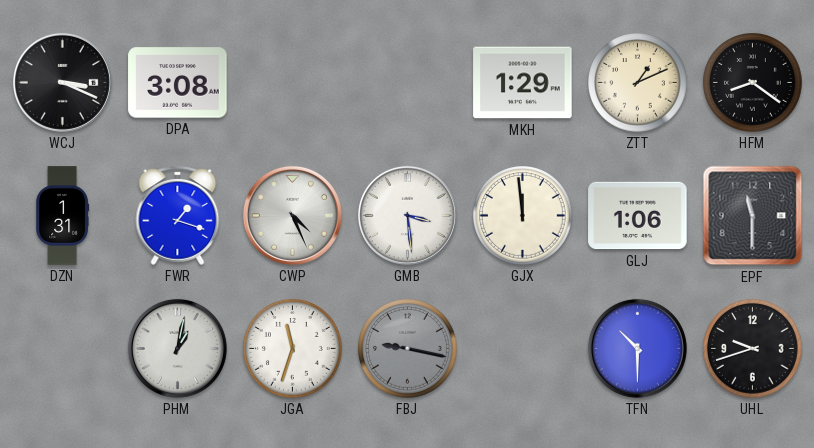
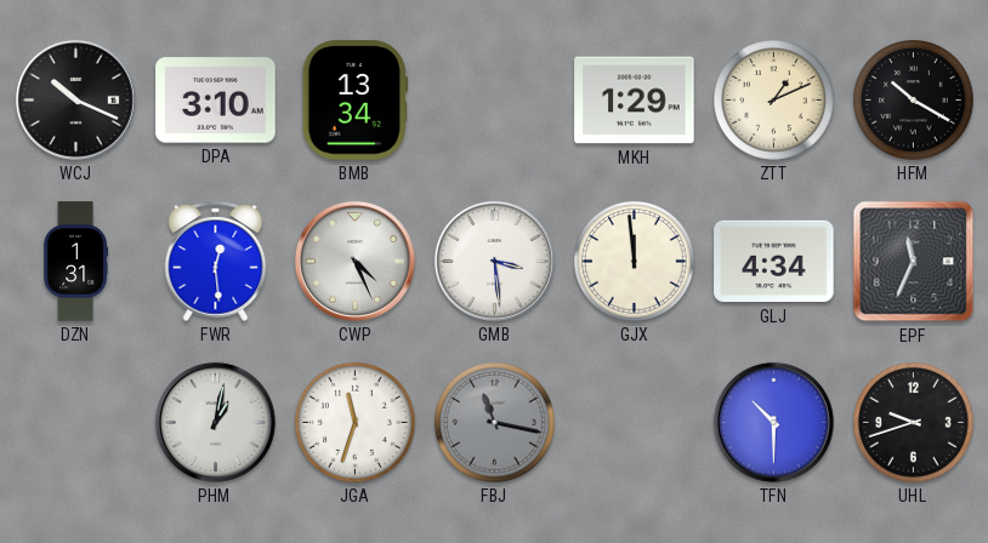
WCJ: 3:19 -> 10:19
DPA: 3:08 -> 3:10
BMB: none -> 13:34
HFM: 8:21 -> 10:20
FWR: 1:18 -> 12:29
GLJ: 1:06 -> 4:34
EPF: 11:30 -> 11:34
FBJ: 9:17 -> 11:17
